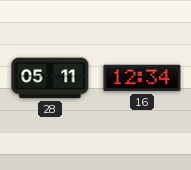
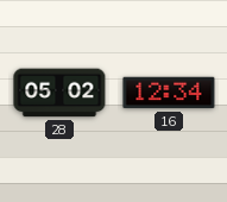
28: 05:11 -> 05:02
